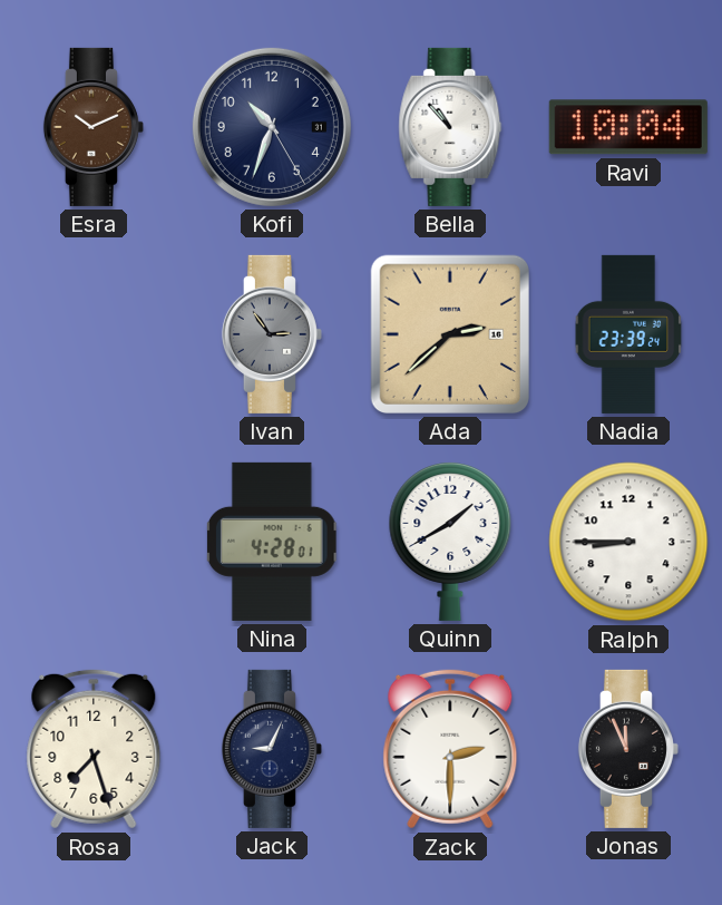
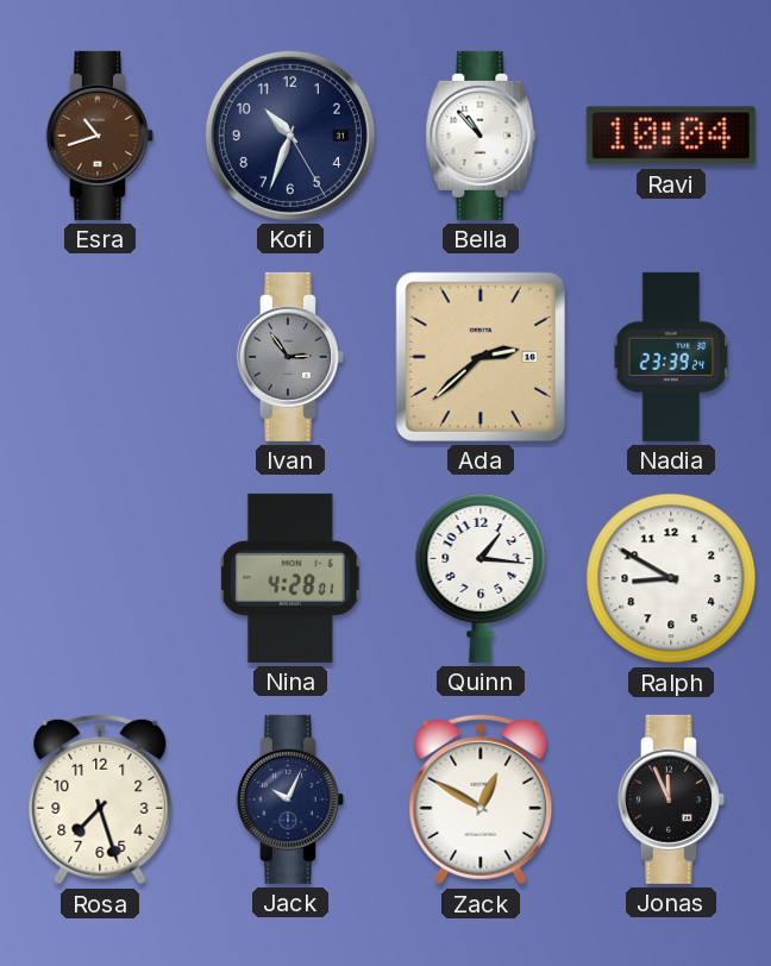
Esra: 10:11 -> 10:42
Quinn: 1:40 -> 1:16
Ralph: 8:45 -> 8:50
Jack: 9:04 -> 10:04
Zack: 2:30 -> 12:50
